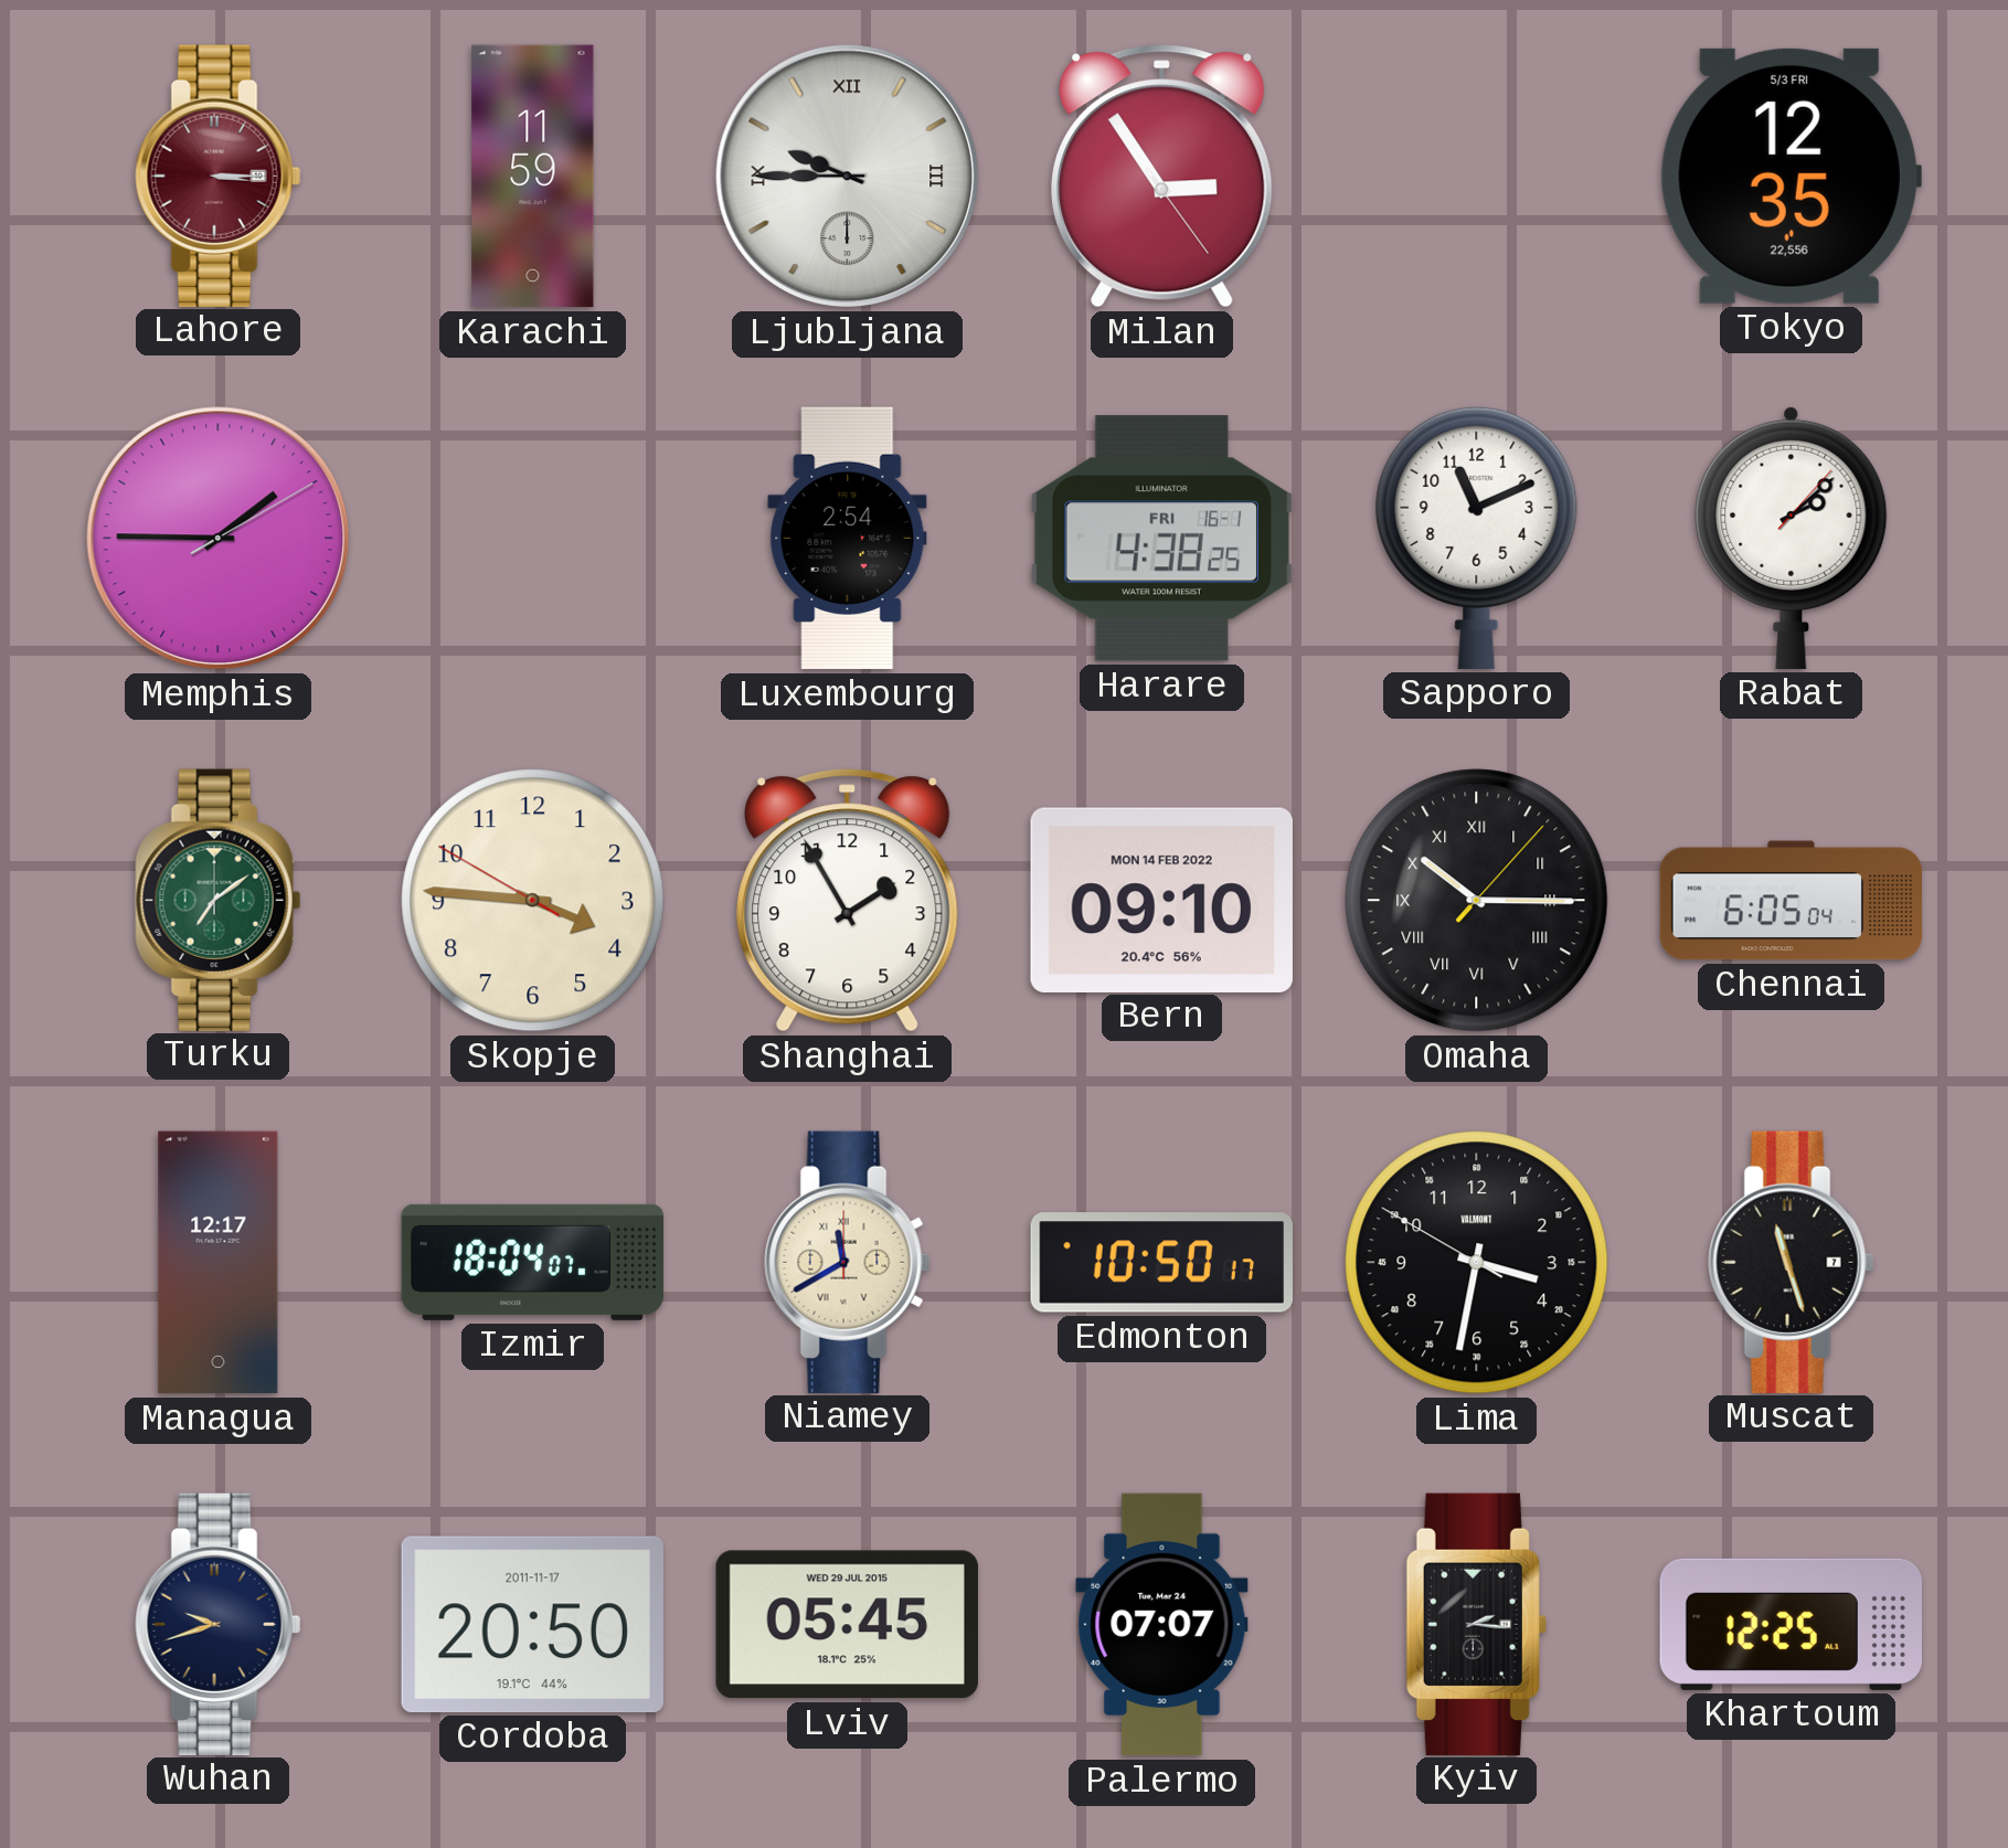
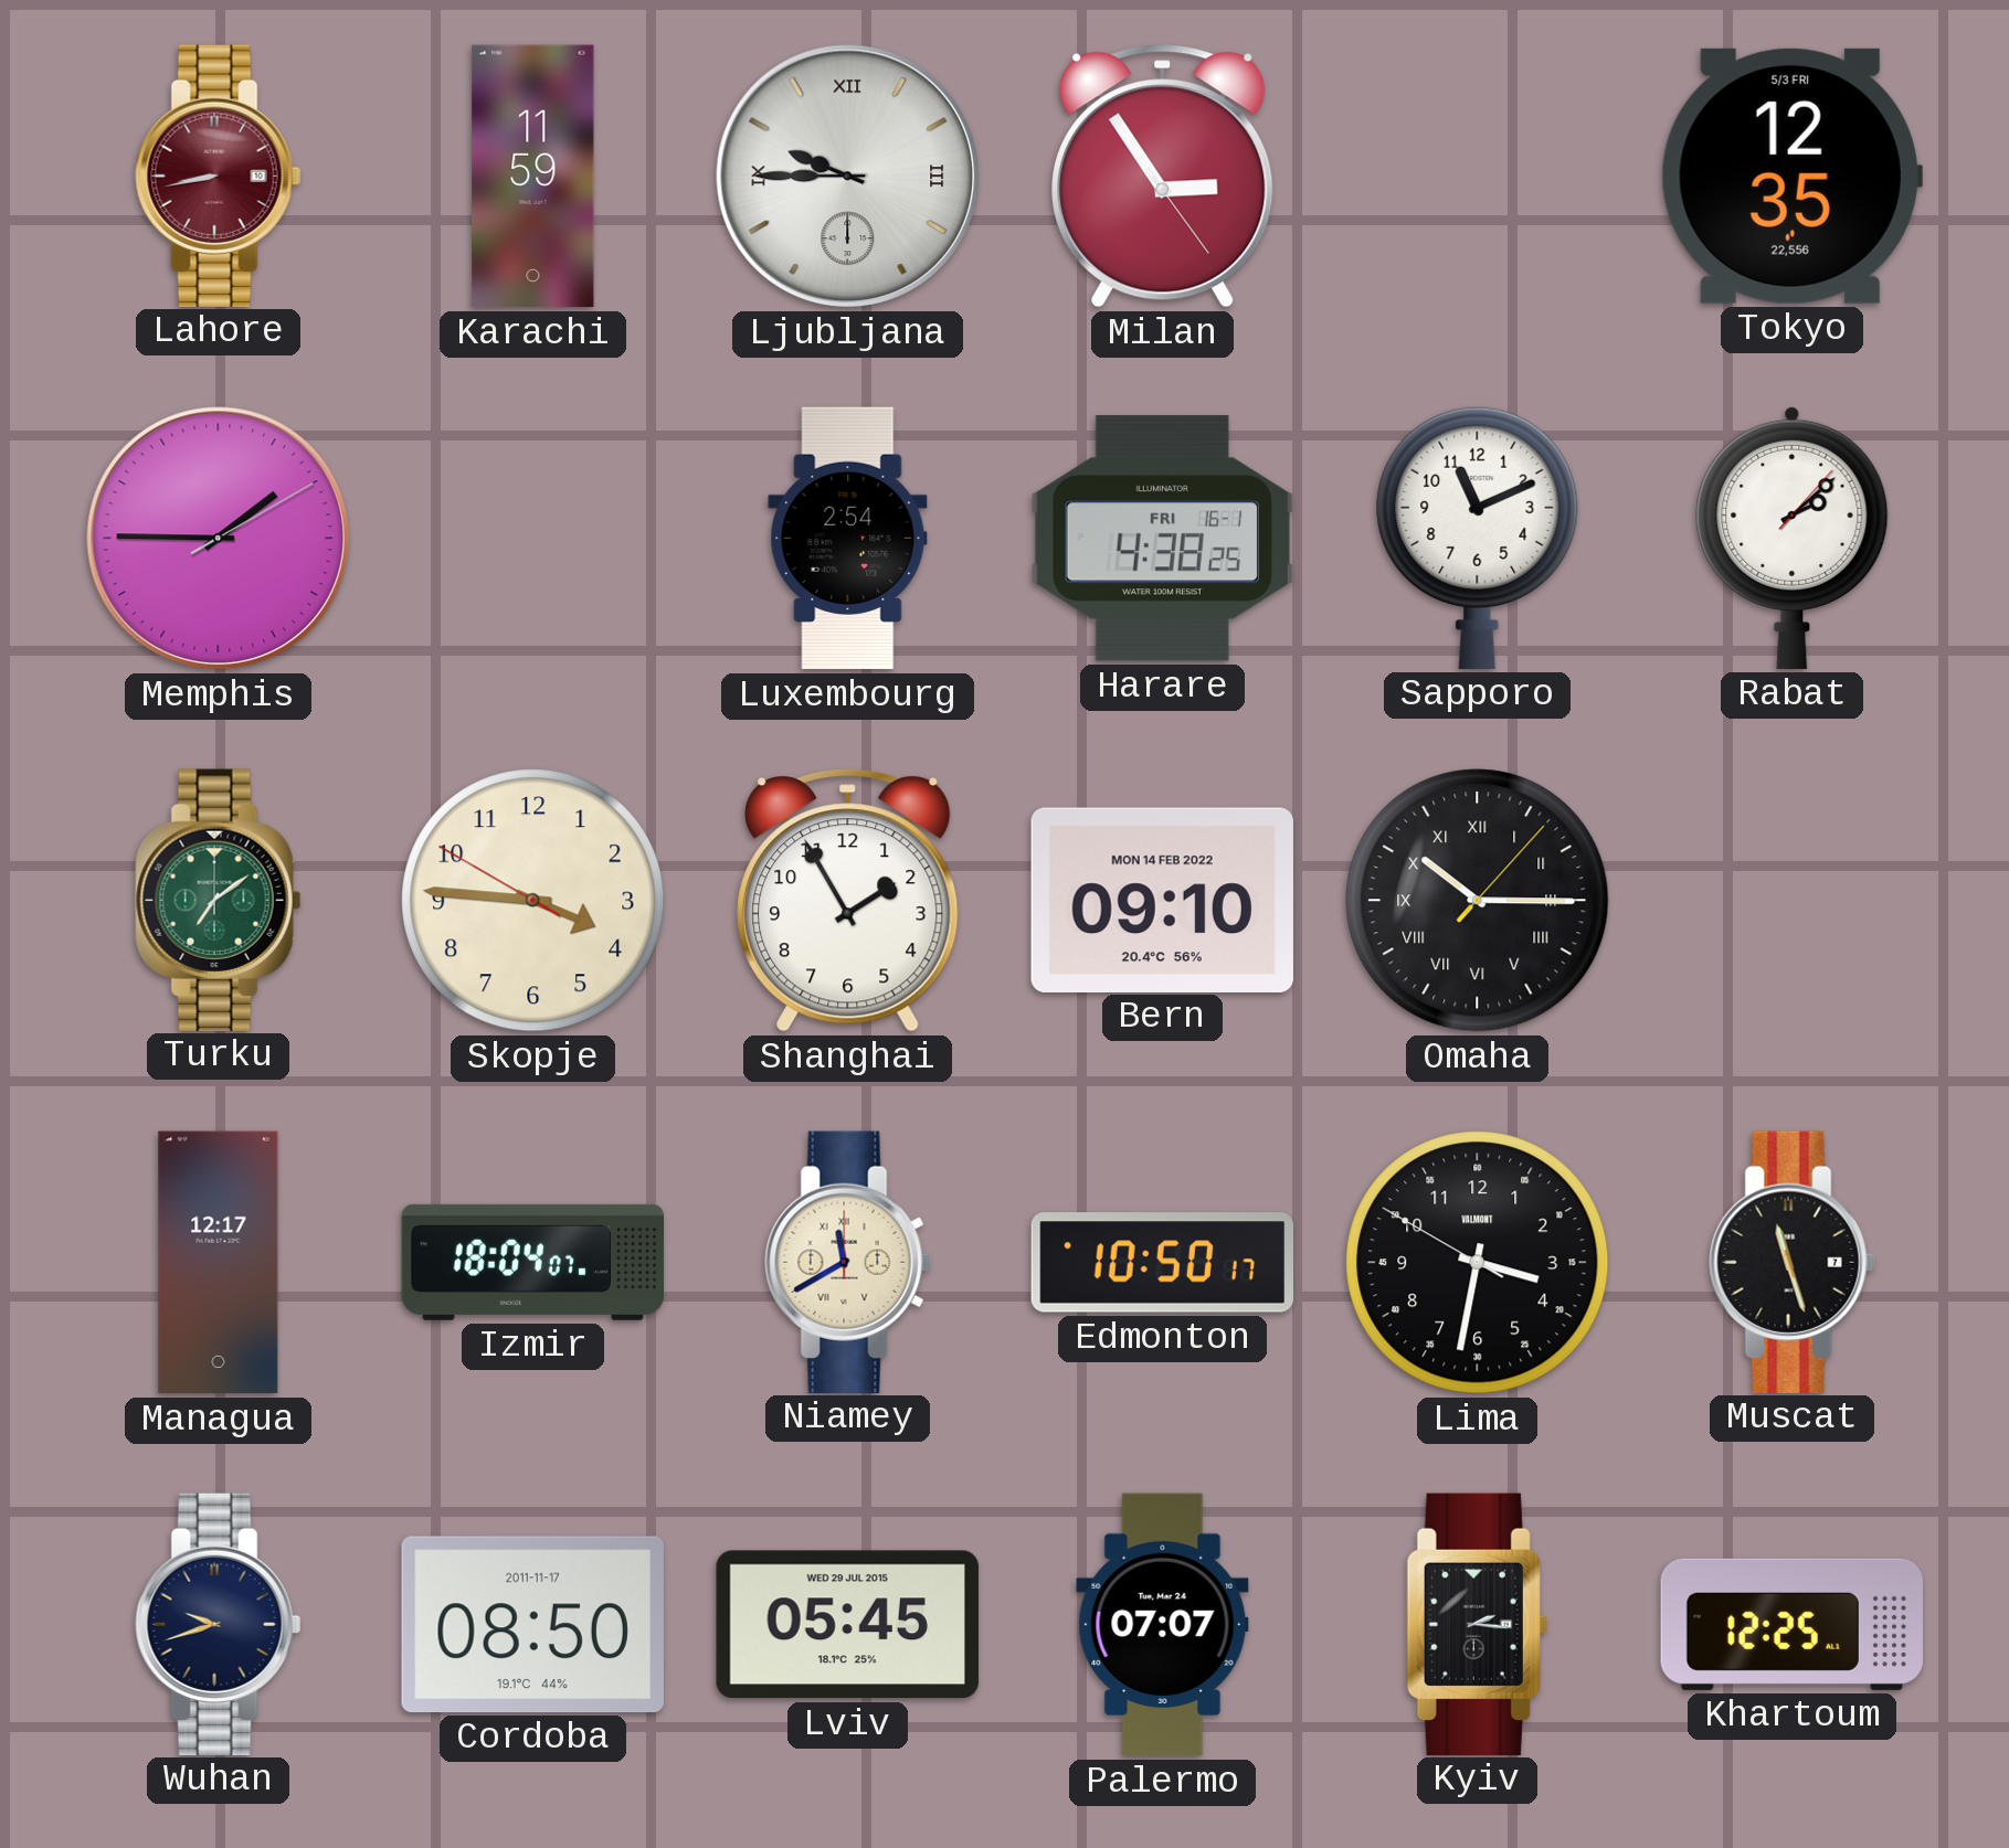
Lahore: 3:15 -> 8:43
Chennai: 6:05 -> none
Cordoba: 20:50 -> 08:50
